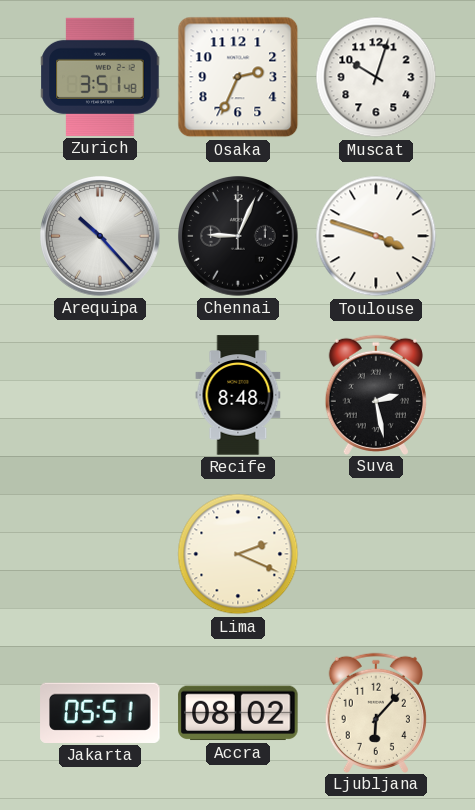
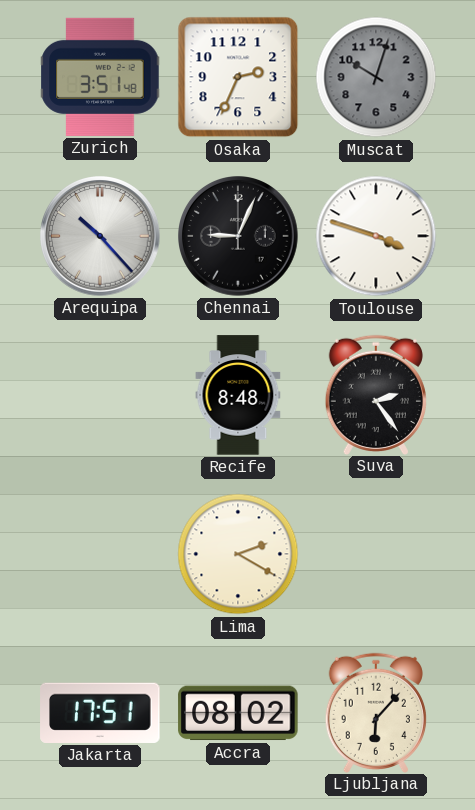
Muscat dial: white -> grey
Suva: 2:28 -> 2:24
Lima: 2:19 -> 2:20
Jakarta: 05:51 -> 17:51
